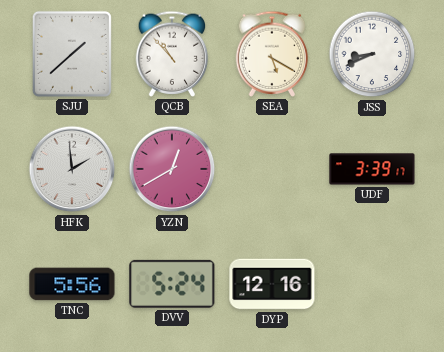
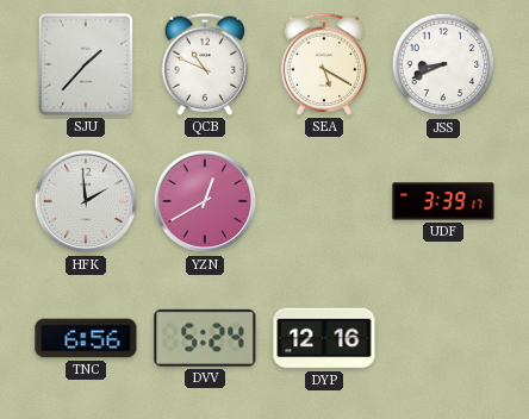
SJU: 1:38 -> 1:37
QCB: 10:53 -> 10:49
TNC: 5:56 -> 6:56
